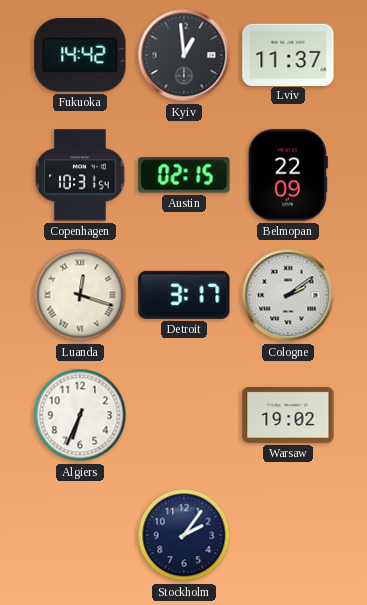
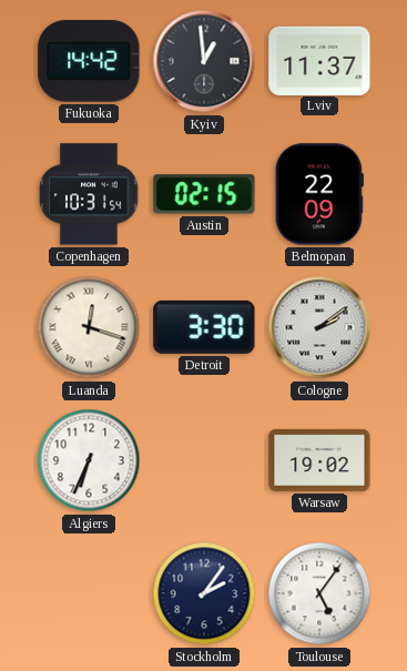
Detroit: 3:17 -> 3:30
Toulouse: none -> 5:06
